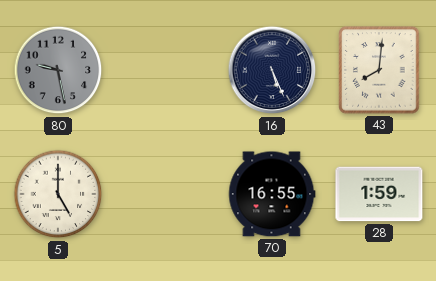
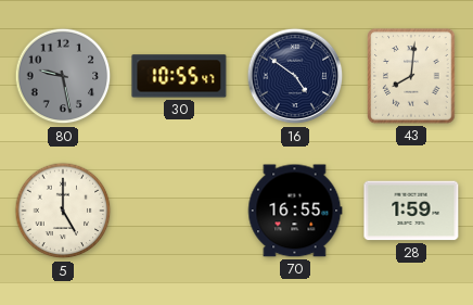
30: none -> 10:55
16: 5:26 -> 4:51
